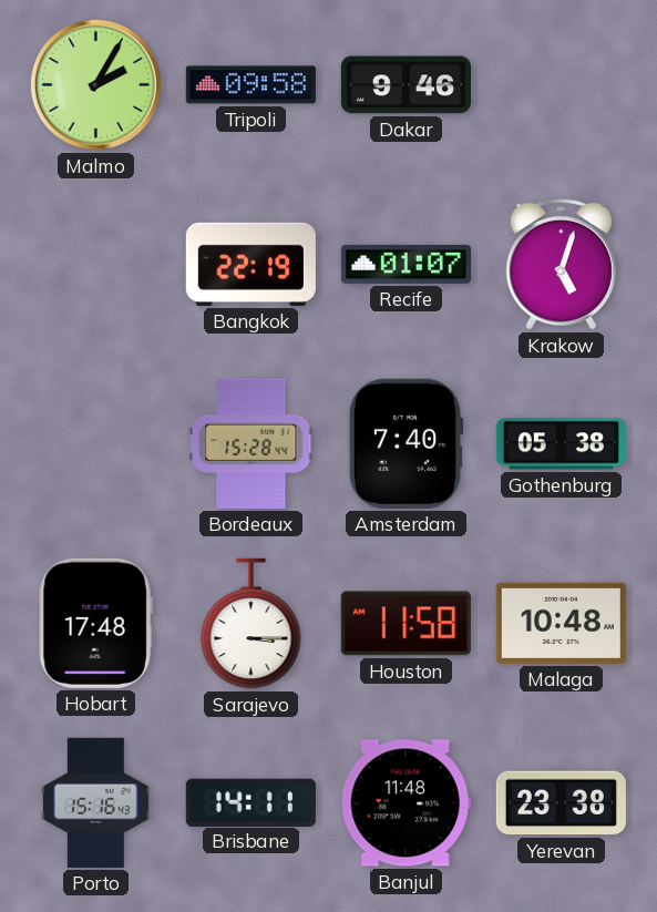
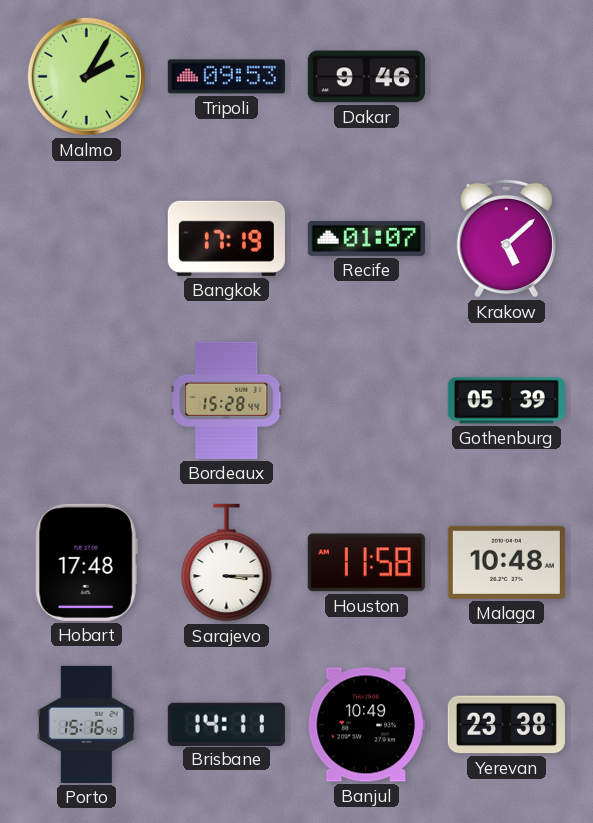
Tripoli: 09:58 -> 09:53
Bangkok: 22:19 -> 17:19
Krakow: 5:03 -> 5:08
Amsterdam: 7:40 -> none
Gothenburg: 05:38 -> 05:39
Banjul: 11:48 -> 10:49
